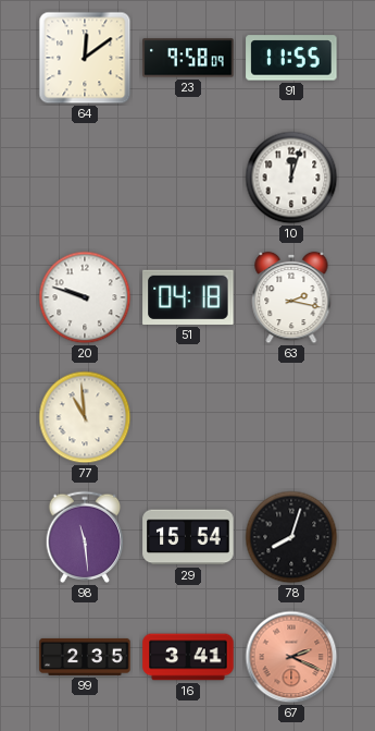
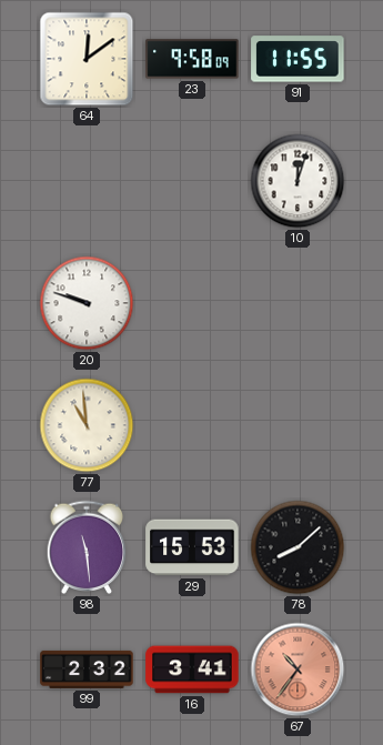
51: 04:18 -> none
63: 2:17 -> none
29: 15:54 -> 15:53
78: 8:03 -> 8:08
99: 2:35 -> 2:32
67: 2:19 -> 10:36
